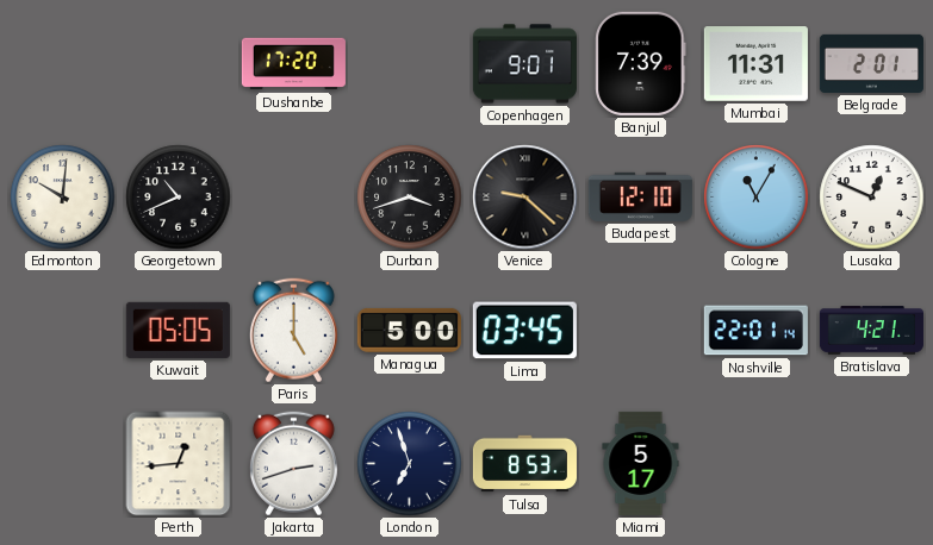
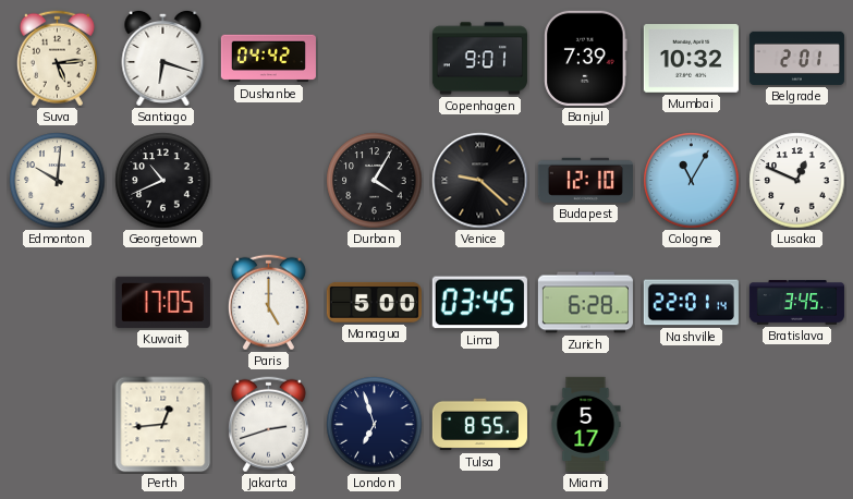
Suva: none -> 5:14
Santiago: none -> 6:18
Dushanbe: 17:20 -> 04:42
Mumbai: 11:31 -> 10:32
Durban: 3:42 -> 4:05
Kuwait: 05:05 -> 17:05
Zurich: none -> 6:28
Bratislava: 4:21 -> 3:45
Tulsa: 8:53 -> 8:55
